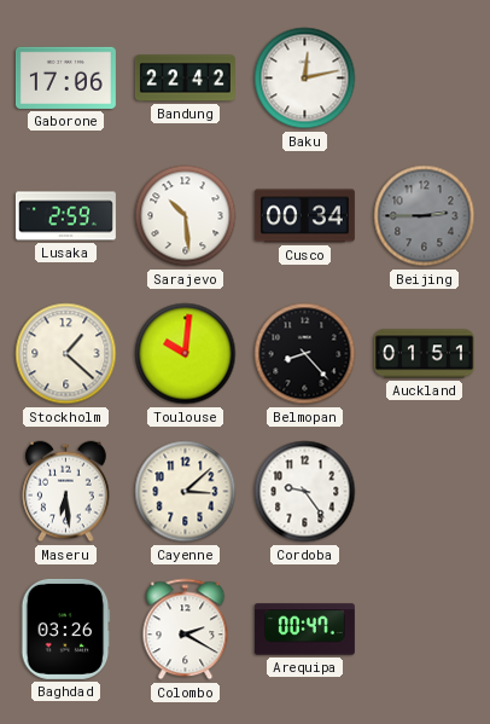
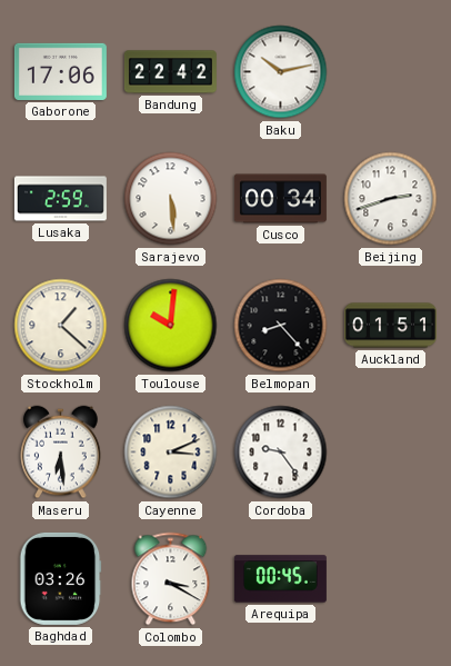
Baku: 12:13 -> 10:13
Sarajevo: 10:29 -> 5:29
Beijing: 2:45 -> 2:42
Beijing dial: grey -> white
Cayenne: 3:08 -> 3:11
Colombo: 2:20 -> 3:20
Arequipa: 00:47 -> 00:45
